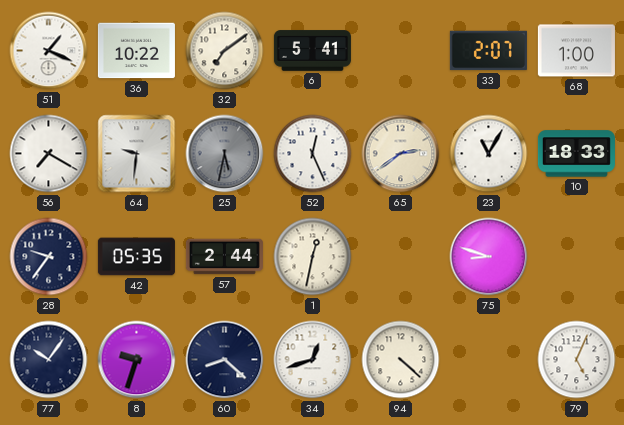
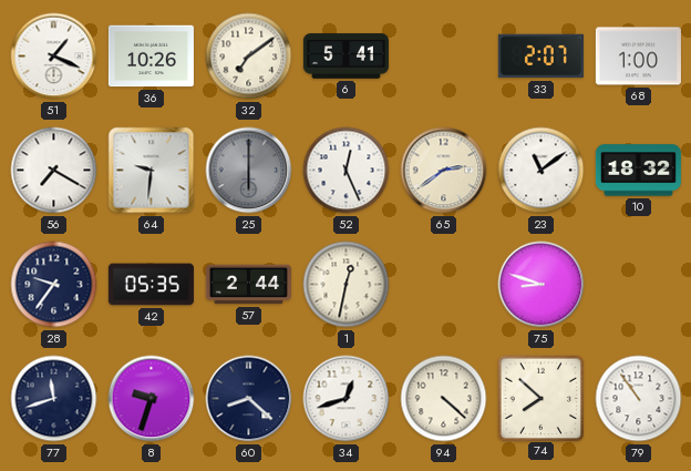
36: 10:22 -> 10:26
25: 5:32 -> 6:00
23: 11:05 -> 11:09
10: 18:33 -> 18:32
77: 10:06 -> 11:42
74: none -> 7:52
79: 5:04 -> 10:54
